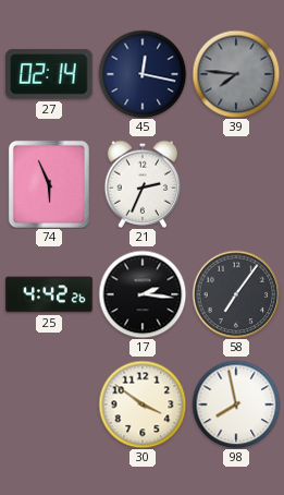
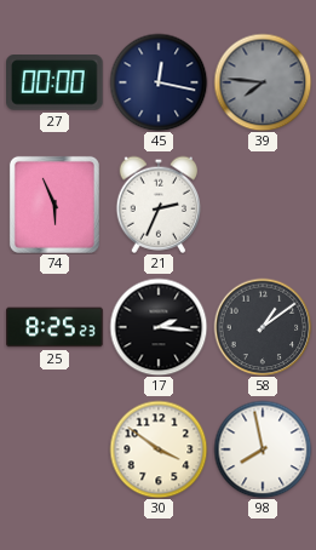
27: 02:14 -> 00:00
25: 4:42 -> 8:25
58: 7:06 -> 1:09
